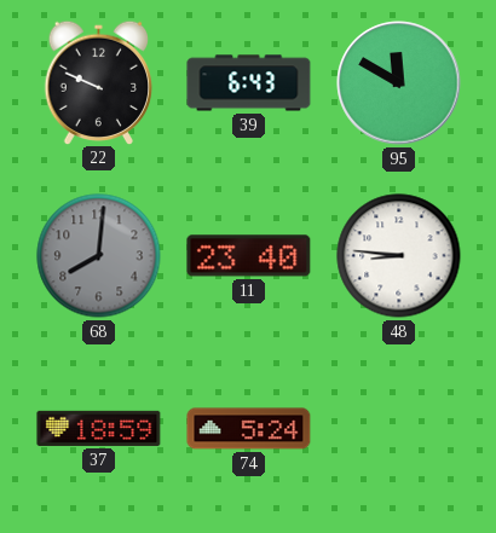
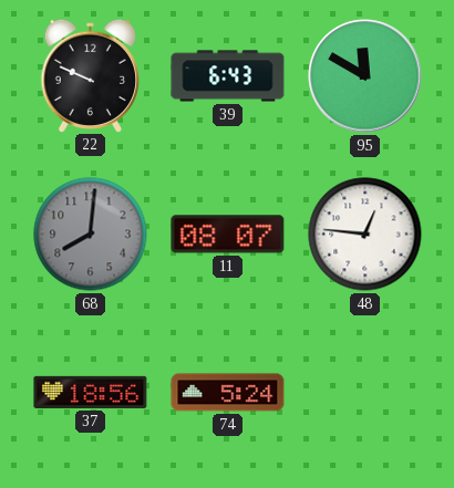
11: 23:40 -> 08:07
48: 8:46 -> 12:46
37: 18:59 -> 18:56
